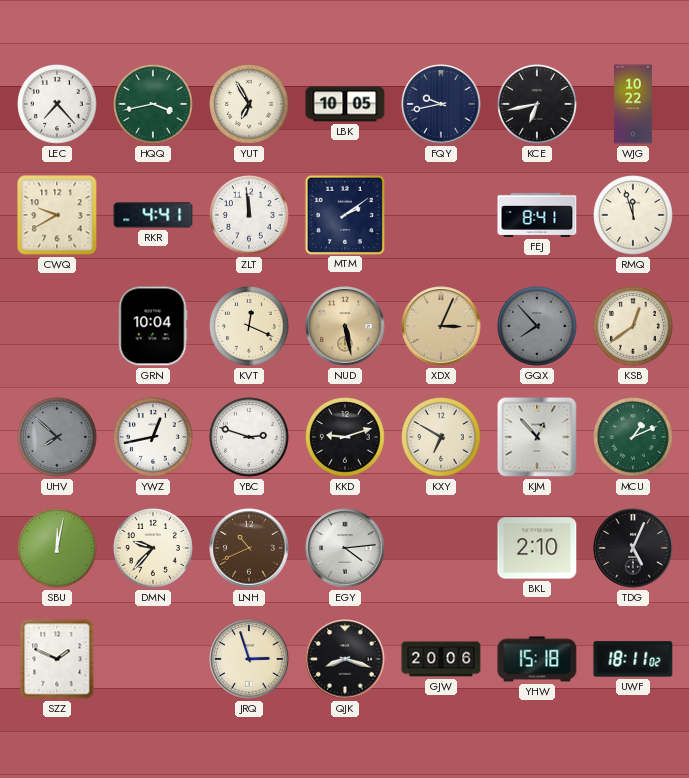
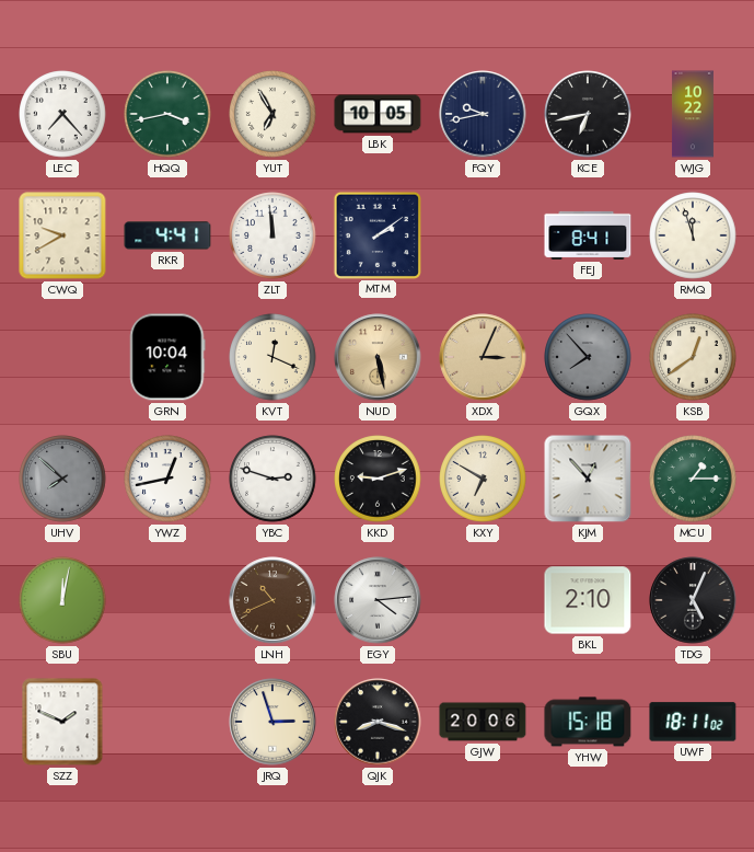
MCU: 1:11 -> 1:15
DMN: 9:37 -> none
